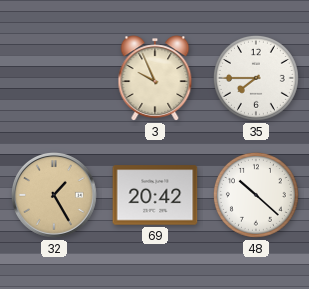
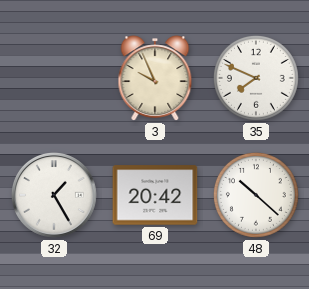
35: 7:45 -> 7:49
32 dial: champagne -> white
